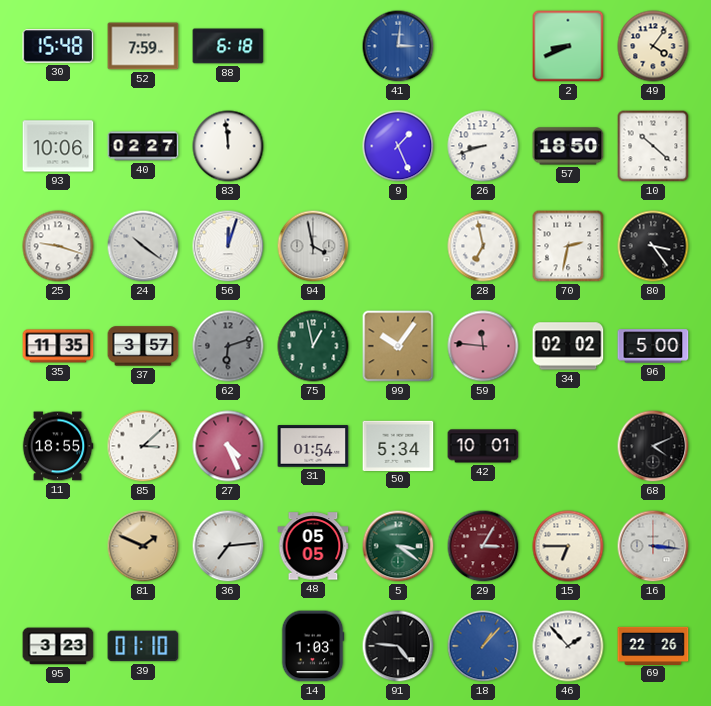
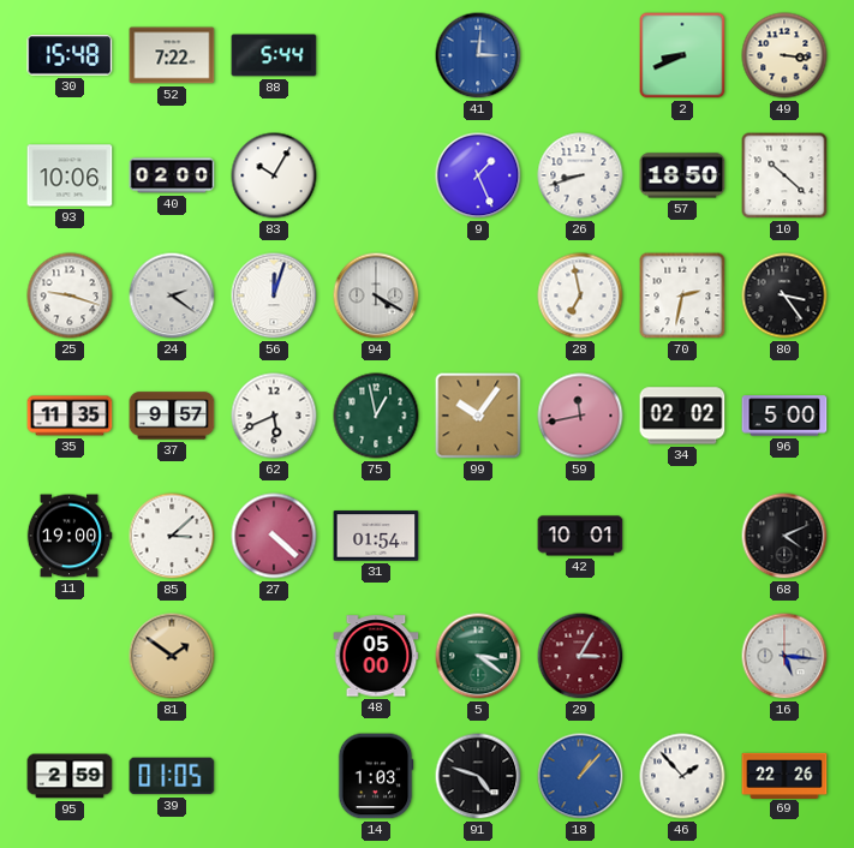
52: 7:59 -> 7:22
88: 6:18 -> 5:44
49: 4:06 -> 3:16
40: 02:27 -> 02:00
83: 11:59 -> 10:05
24: 10:21 -> 2:21
94: 3:58 -> 4:20
37: 3:57 -> 9:57
62: 6:12 -> 5:41
62 dial: grey -> white
59: 11:46 -> 11:43
11: 18:55 -> 19:00
27: 4:26 -> 4:22
50: 5:34 -> none
81: 1:49 -> 1:51
36: 7:14 -> none
48: 05:05 -> 05:00
15: 6:45 -> none
16: 3:16 -> 5:16
95: 3:23 -> 2:59
39: 01:10 -> 01:05
91: 4:46 -> 4:48
